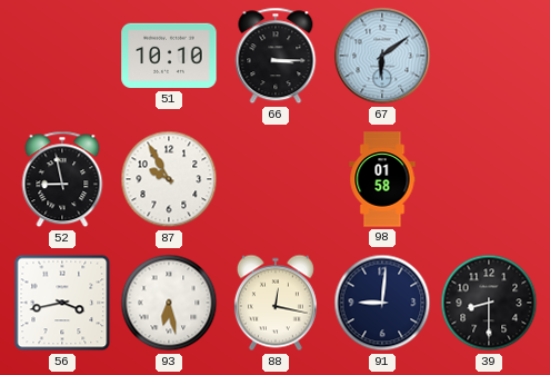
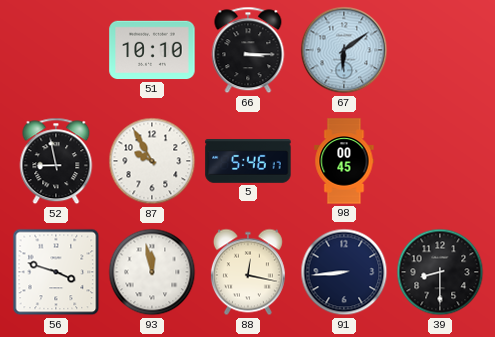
5: none -> 5:46
98: 01:58 -> 00:45
56: 3:43 -> 3:48
93: 6:28 -> 11:58
91: 9:01 -> 8:44
